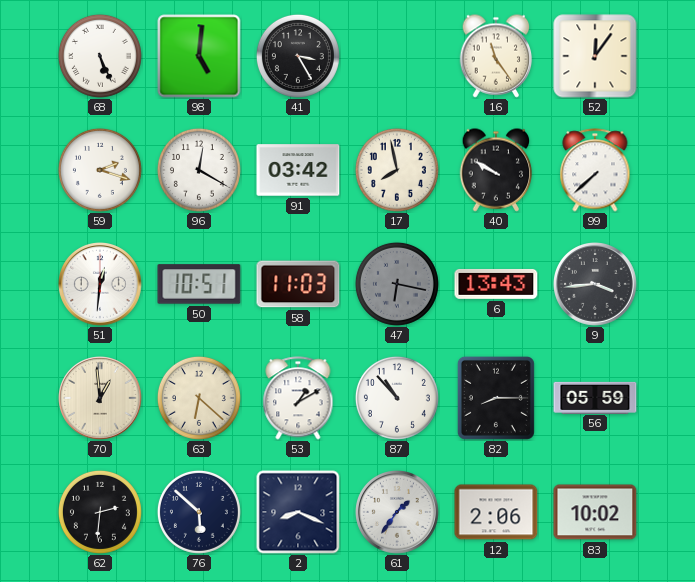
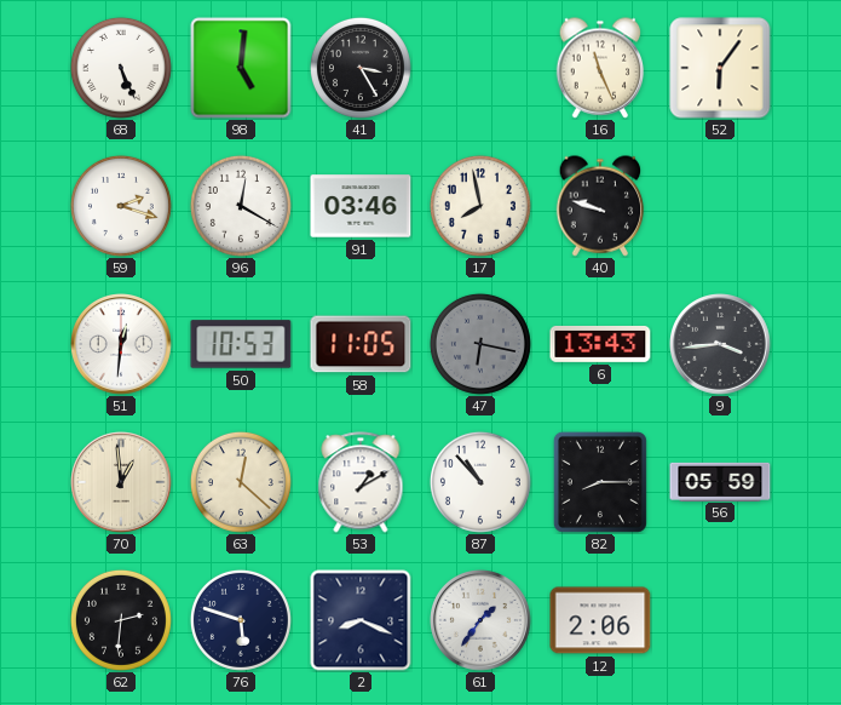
16: 11:24 -> 11:26
52: 12:06 -> 6:06
91: 03:42 -> 03:46
40: 9:50 -> 9:48
99: 7:38 -> none
50: 10:51 -> 10:53
58: 11:03 -> 11:05
63: 6:22 -> 12:22
76: 5:52 -> 5:48
83: 10:02 -> none
